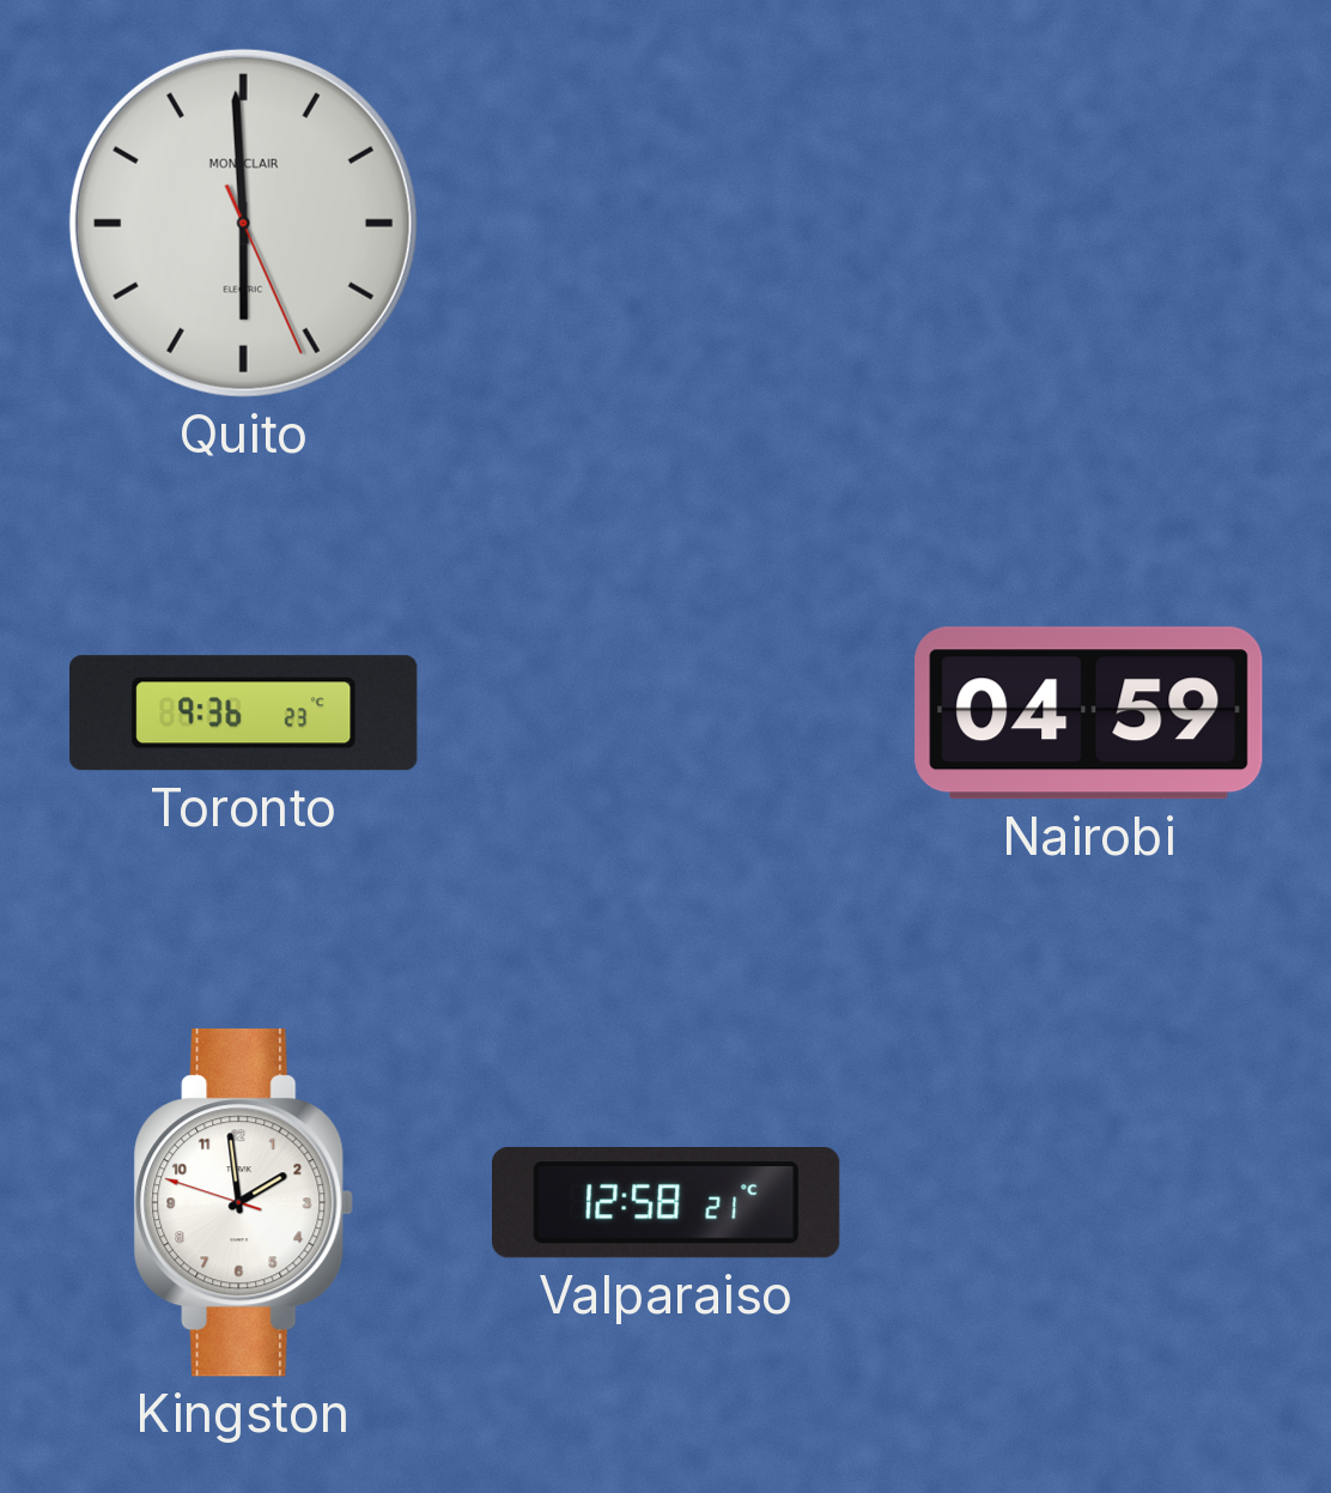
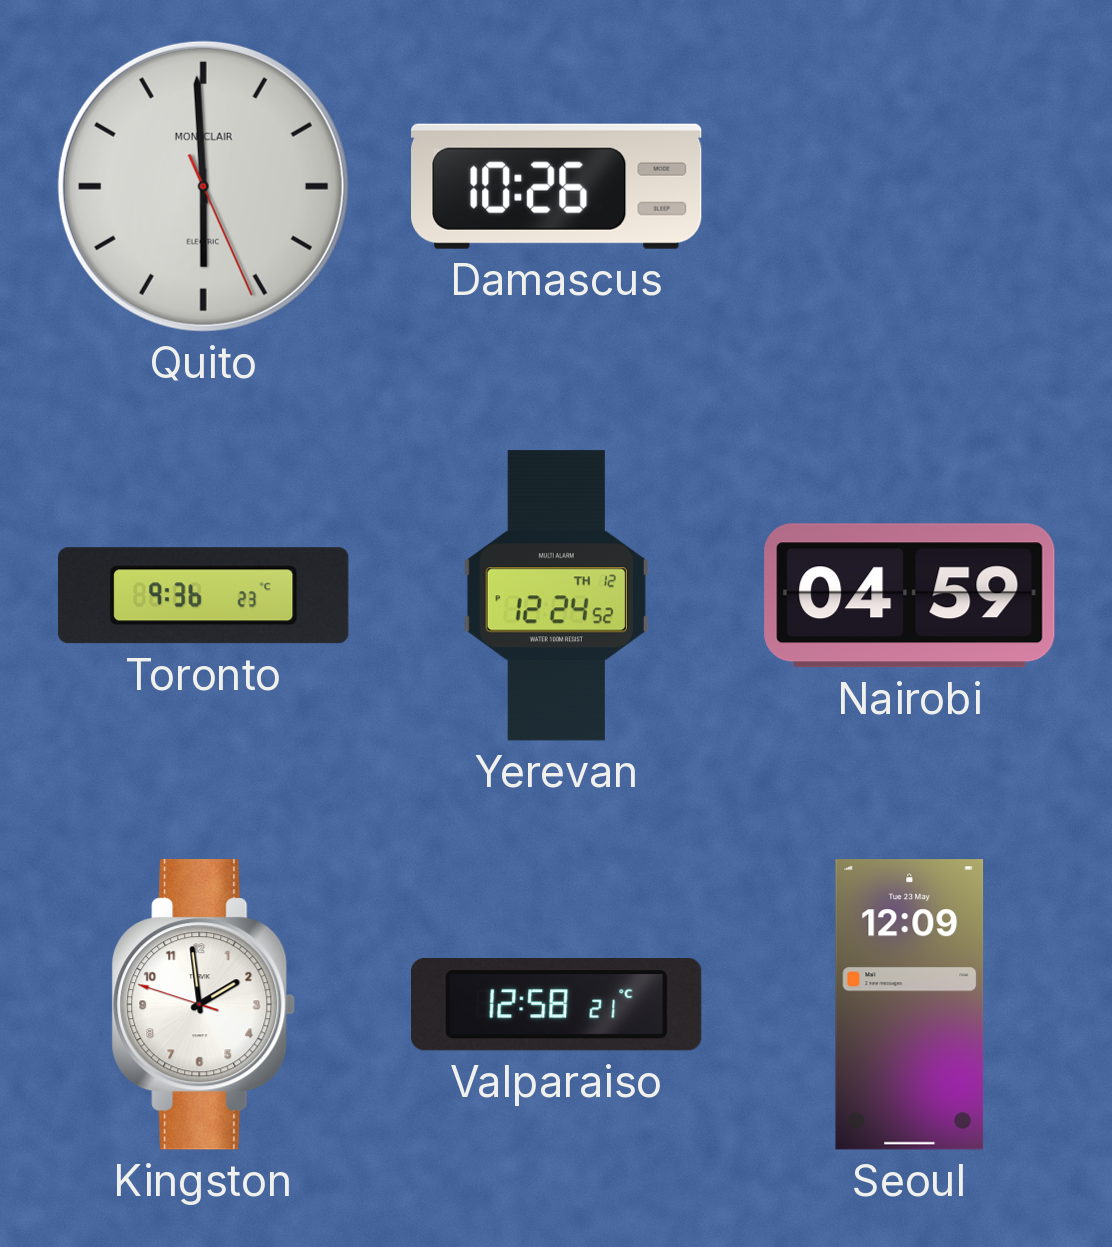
Damascus: none -> 10:26
Yerevan: none -> 12:24
Seoul: none -> 12:09
